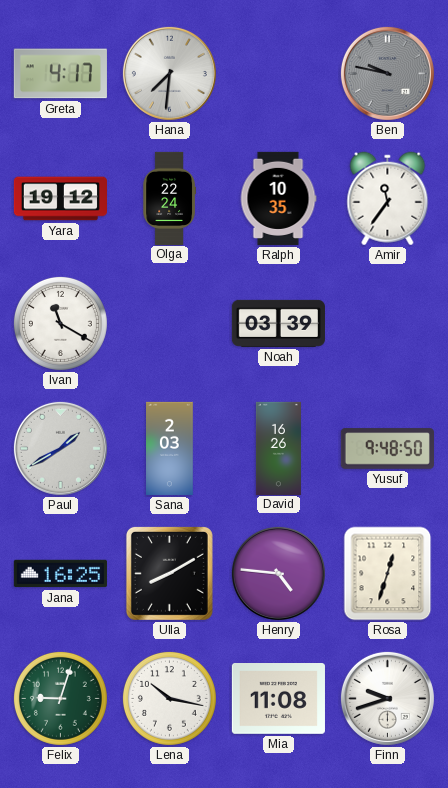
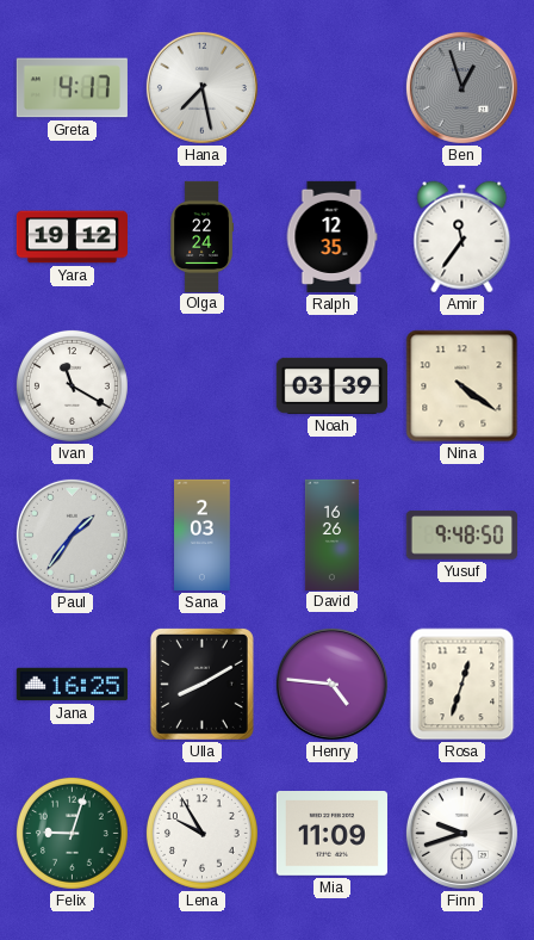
Hana: 7:31 -> 7:28
Ben: 9:47 -> 12:57
Ralph: 10:35 -> 12:35
Nina: none -> 4:21
Paul: 1:40 -> 1:36
Lena: 10:17 -> 9:55
Mia: 11:08 -> 11:09
